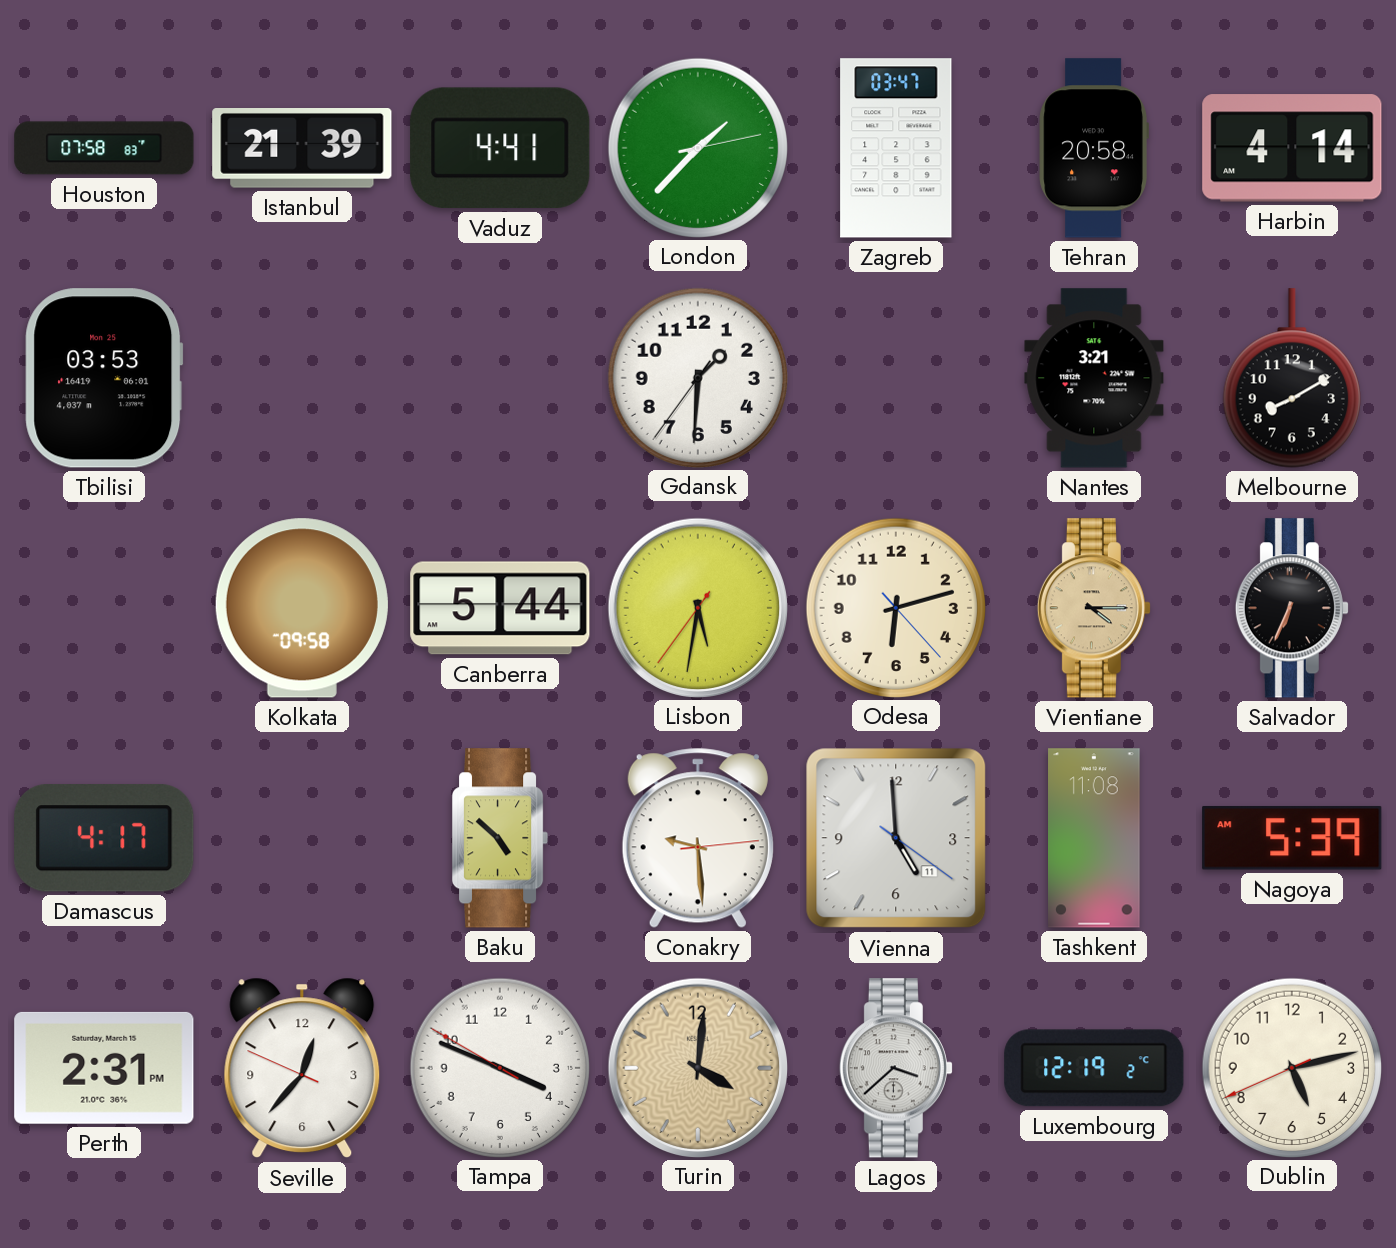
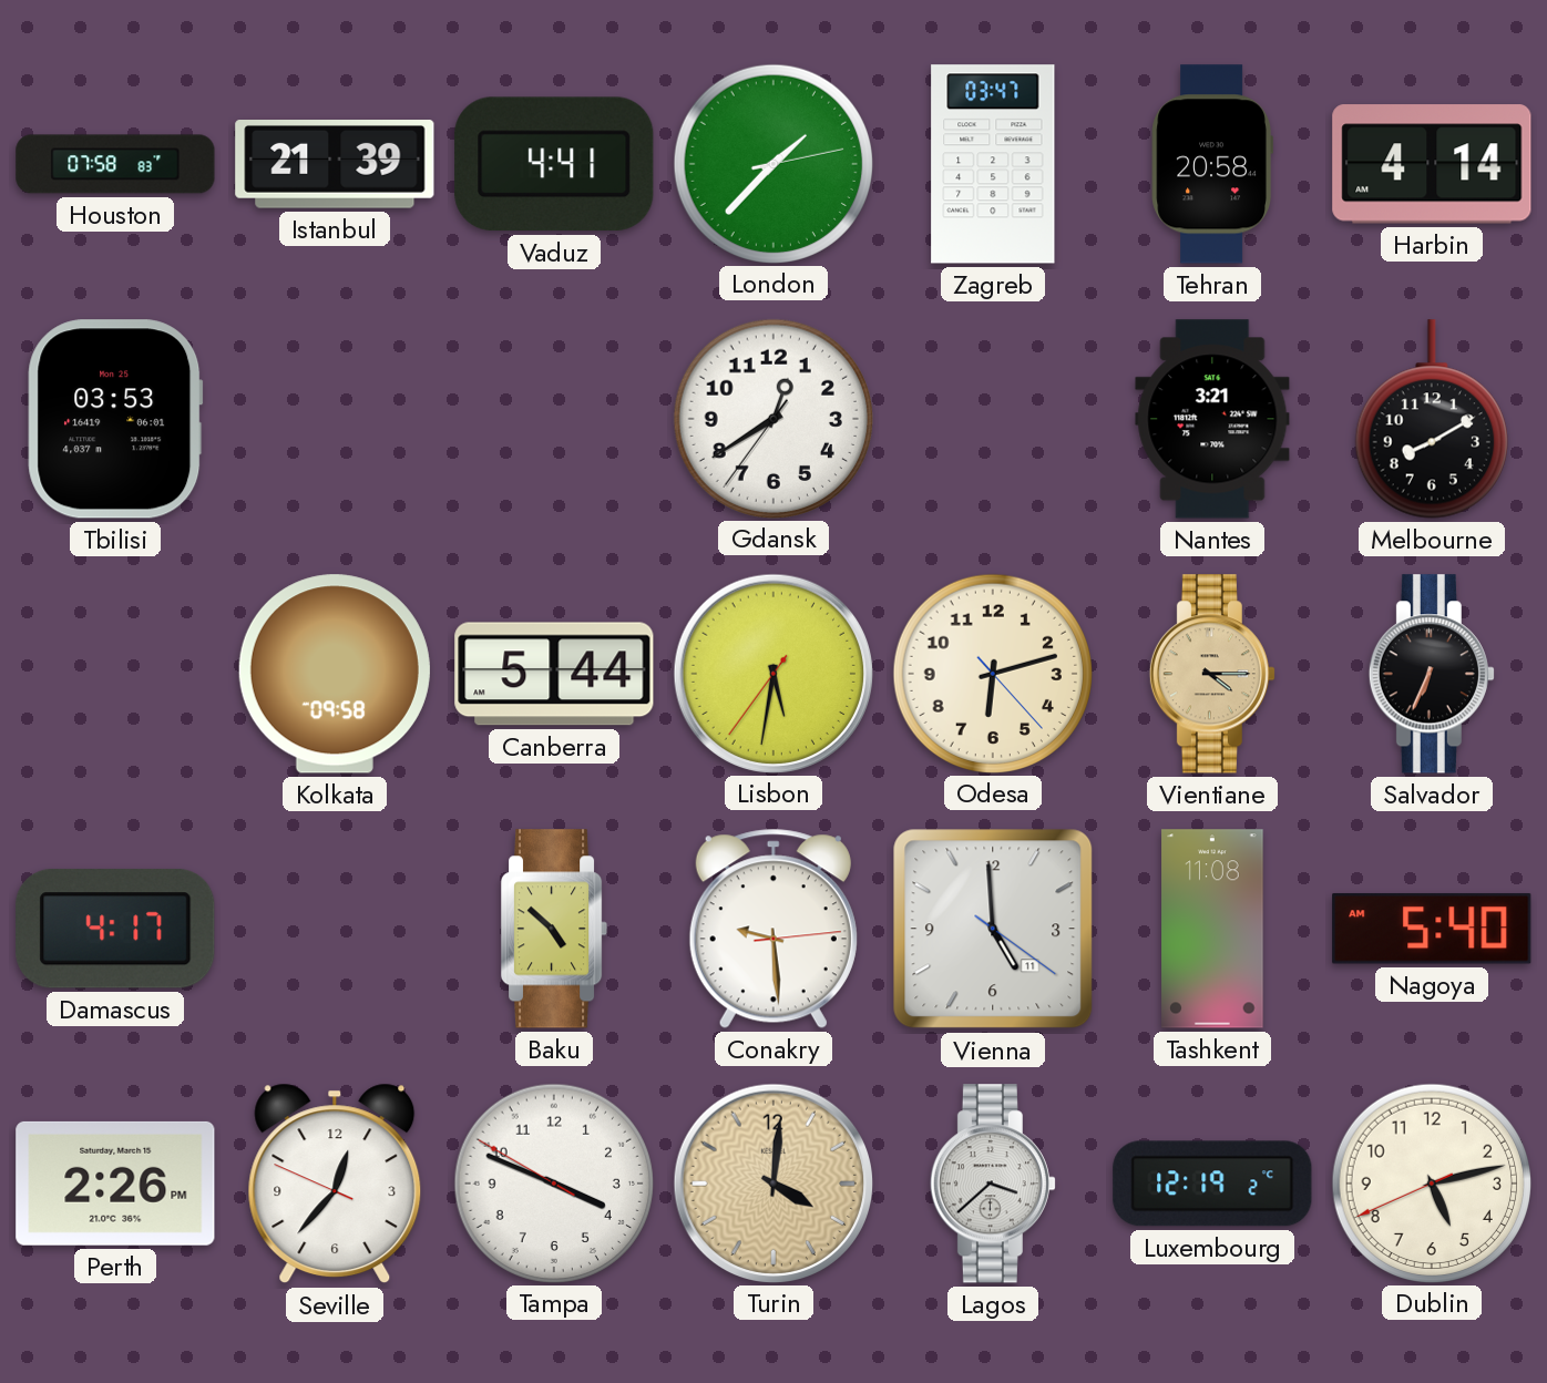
Gdansk: 1:30 -> 12:39
Nagoya: 5:39 -> 5:40
Perth: 2:31 -> 2:26
